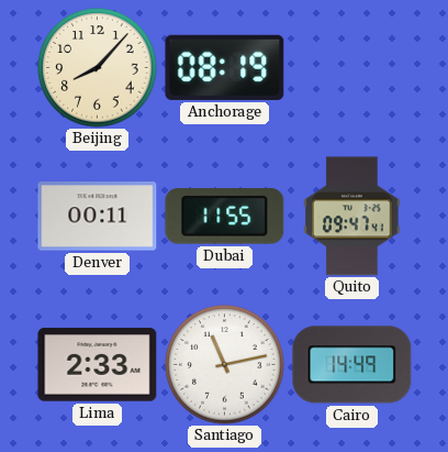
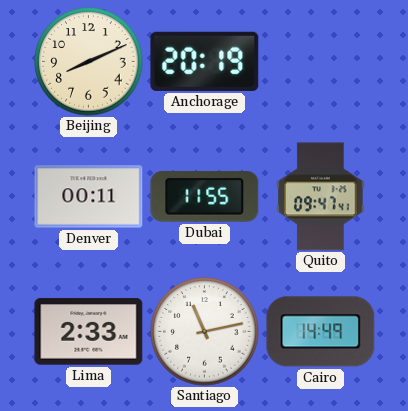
Beijing: 8:07 -> 8:11
Anchorage: 08:19 -> 20:19
